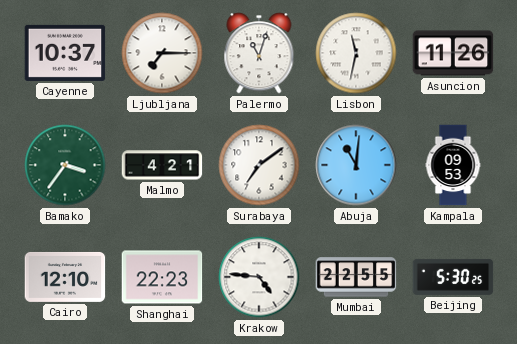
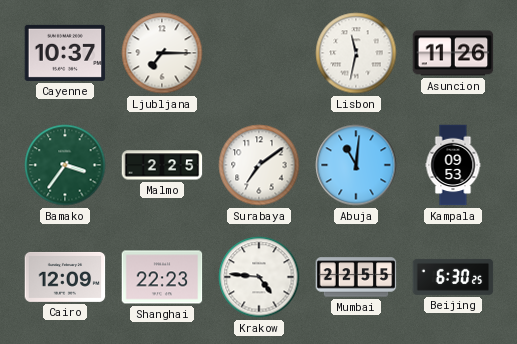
Palermo: 11:03 -> none
Malmo: 4:21 -> 2:25
Cairo: 12:10 -> 12:09
Beijing: 5:30 -> 6:30
